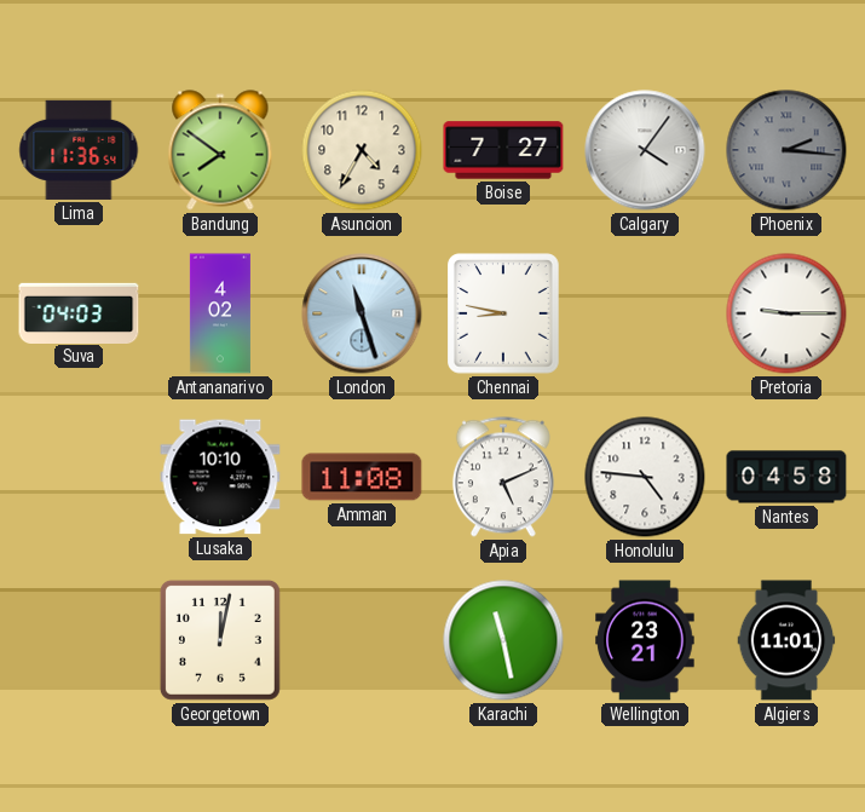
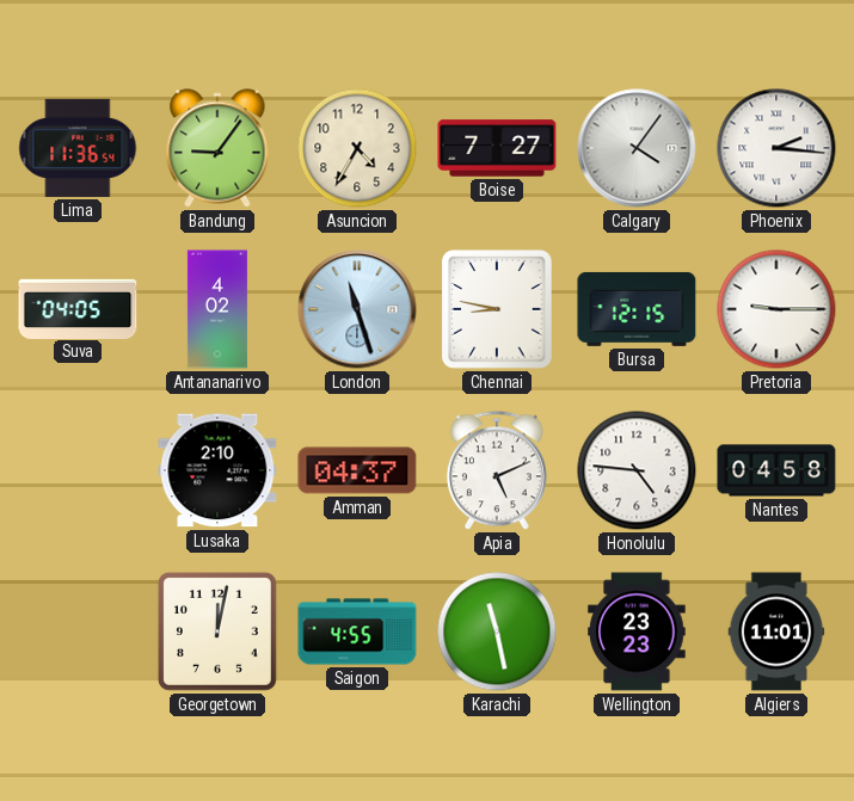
Bandung: 7:51 -> 9:06
Phoenix dial: grey -> white
Suva: 04:03 -> 04:05
Bursa: none -> 12:15
Lusaka: 10:10 -> 2:10
Amman: 11:08 -> 04:37
Saigon: none -> 4:55
Wellington: 23:21 -> 23:23
